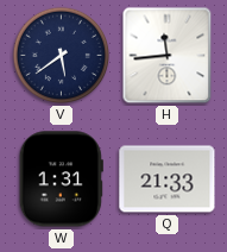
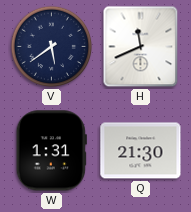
H: 11:44 -> 11:41
Q: 21:33 -> 21:30
